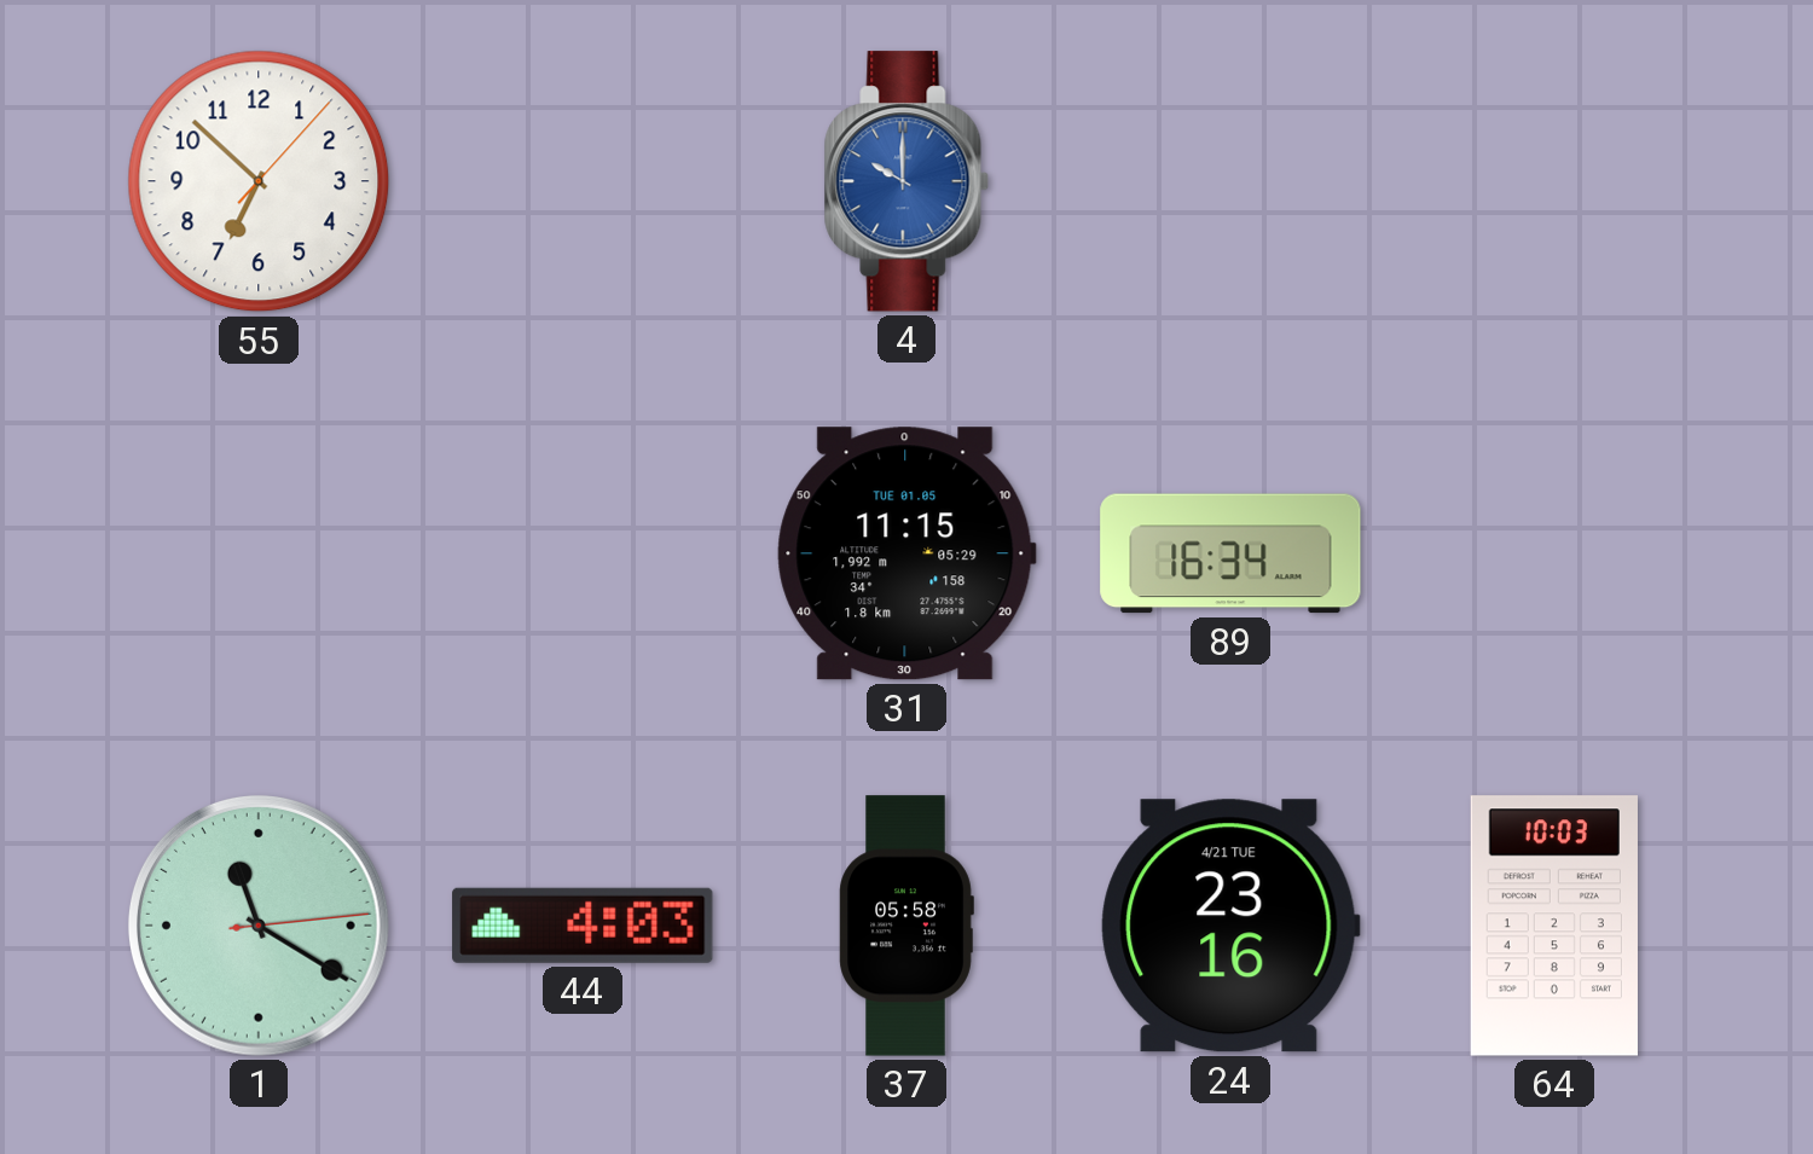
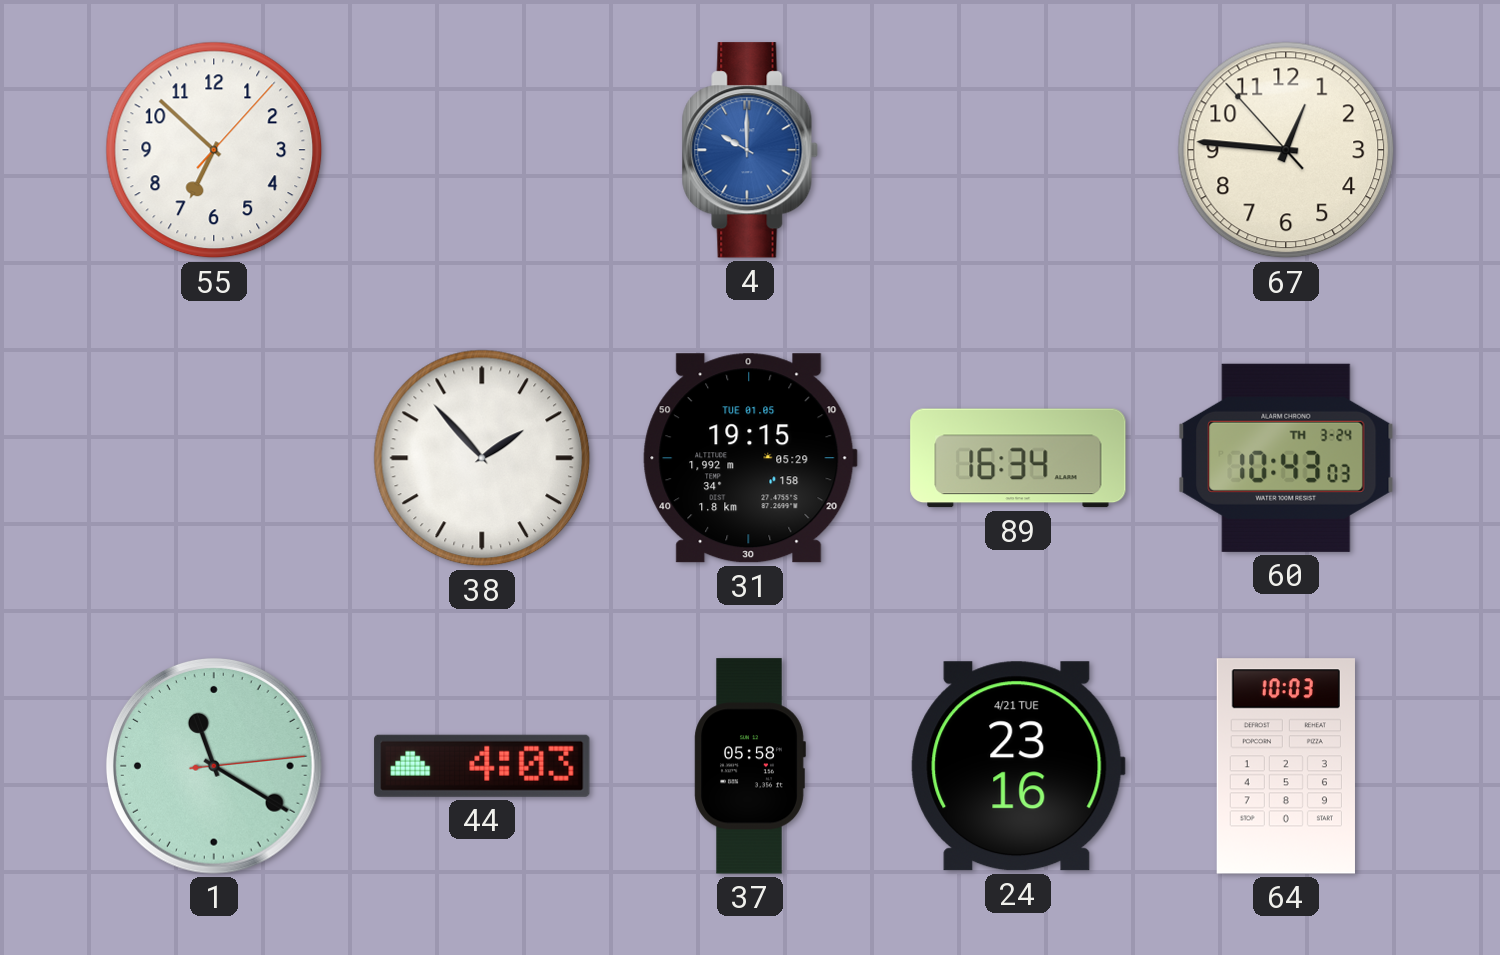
67: none -> 12:45
38: none -> 1:53
31: 11:15 -> 19:15
60: none -> 10:43
